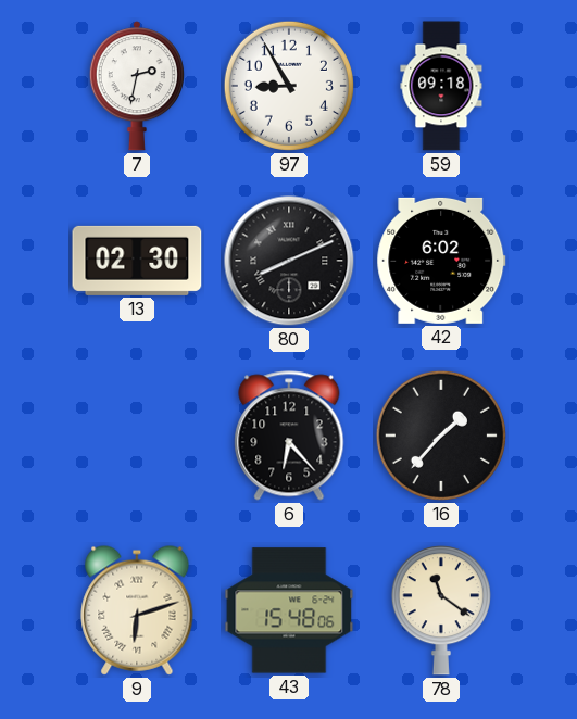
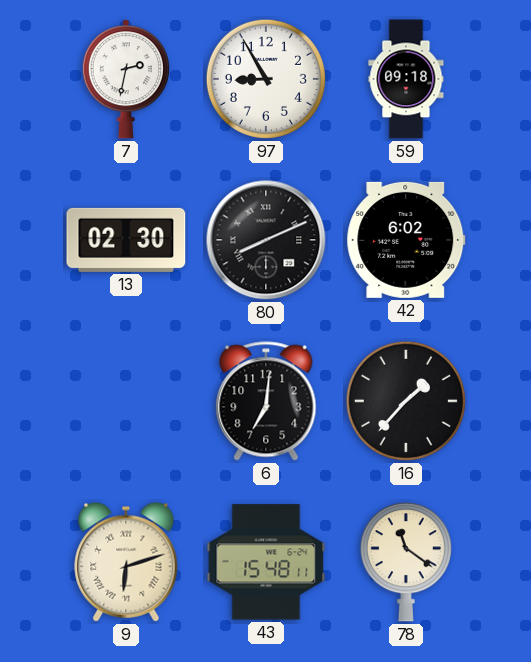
6: 6:23 -> 7:01
43: 15:48:06 -> 15:48:11
